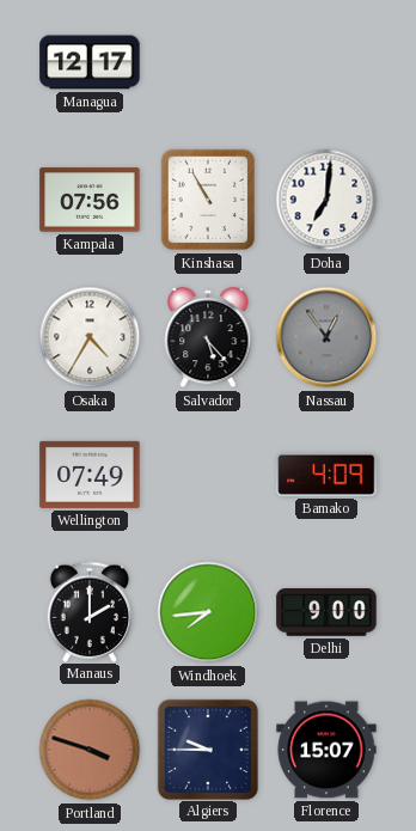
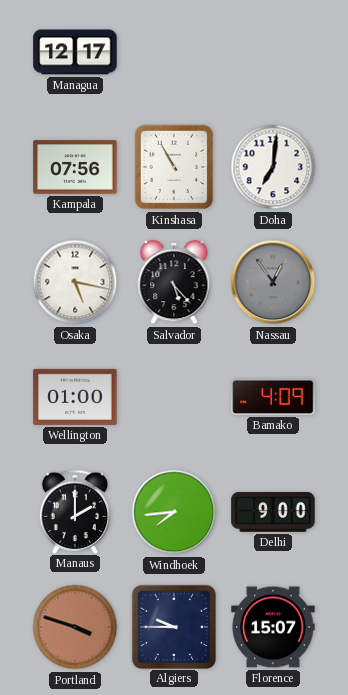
Osaka: 4:35 -> 5:17
Wellington: 07:49 -> 01:00
